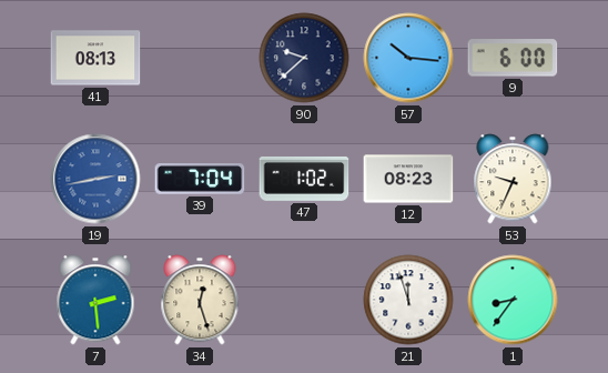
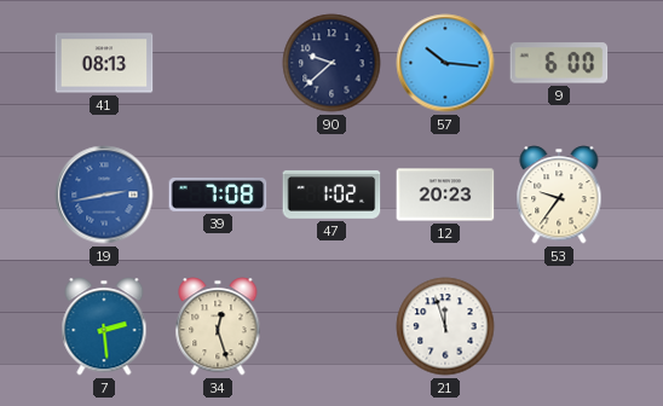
39: 7:04 -> 7:08
12: 08:23 -> 20:23
53: 9:34 -> 9:36
1: 8:36 -> none
